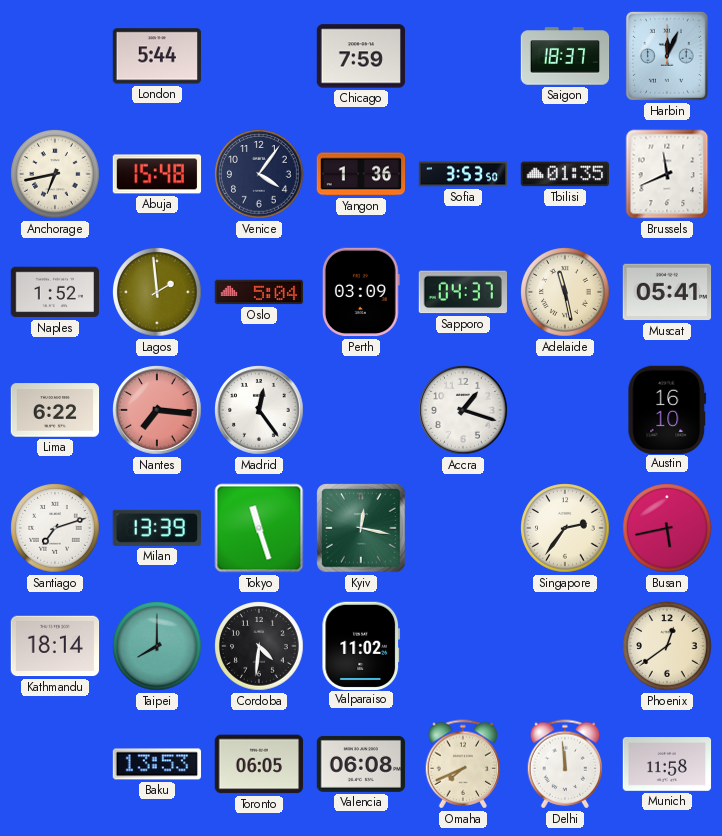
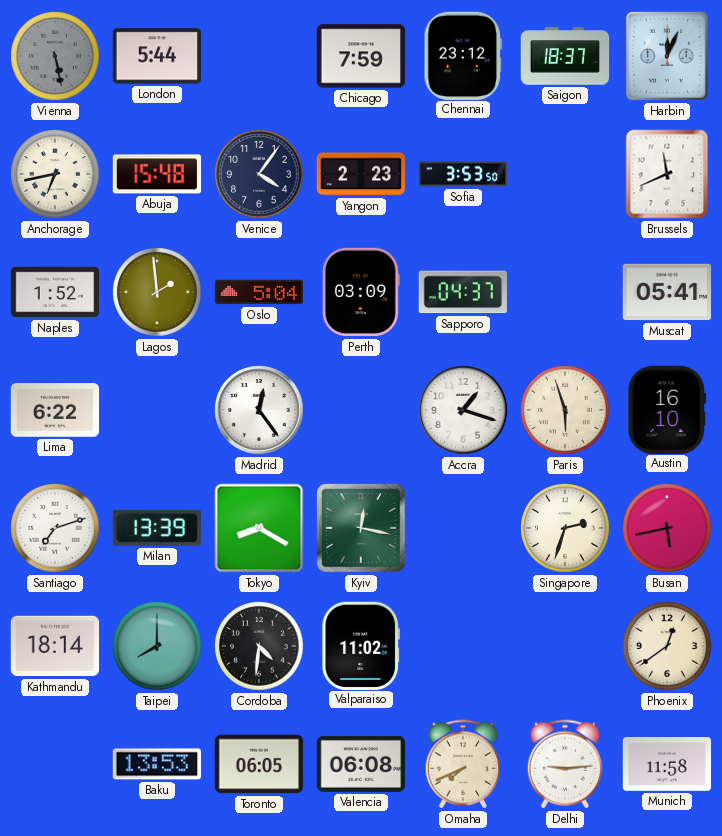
Vienna: none -> 5:28
Chennai: none -> 23:12
Yangon: 1:36 -> 2:23
Tbilisi: 01:35 -> none
Adelaide: 11:28 -> none
Nantes: 7:16 -> none
Paris: none -> 5:57
Tokyo: 11:27 -> 8:20
Singapore: 2:36 -> 2:33
Delhi: 11:59 -> 9:14
